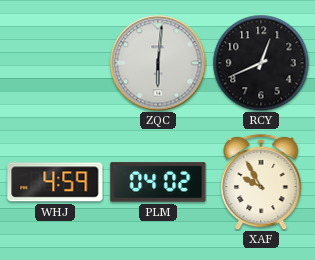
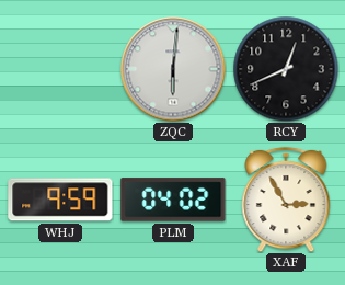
WHJ: 4:59 -> 9:59
XAF: 9:55 -> 2:55
